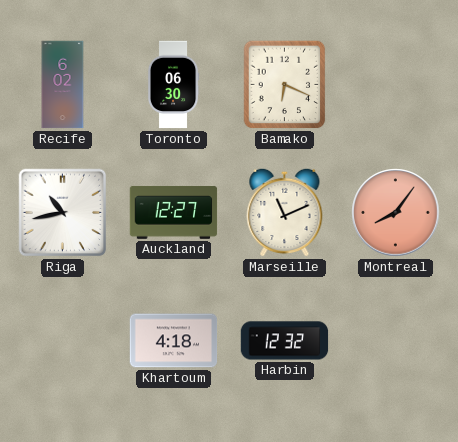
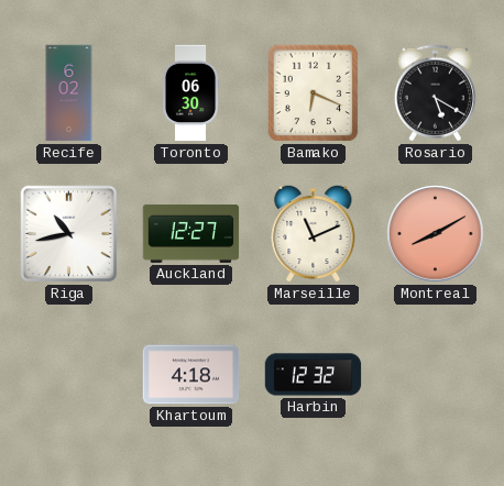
Rosario: none -> 5:20
Montreal: 8:06 -> 8:10
